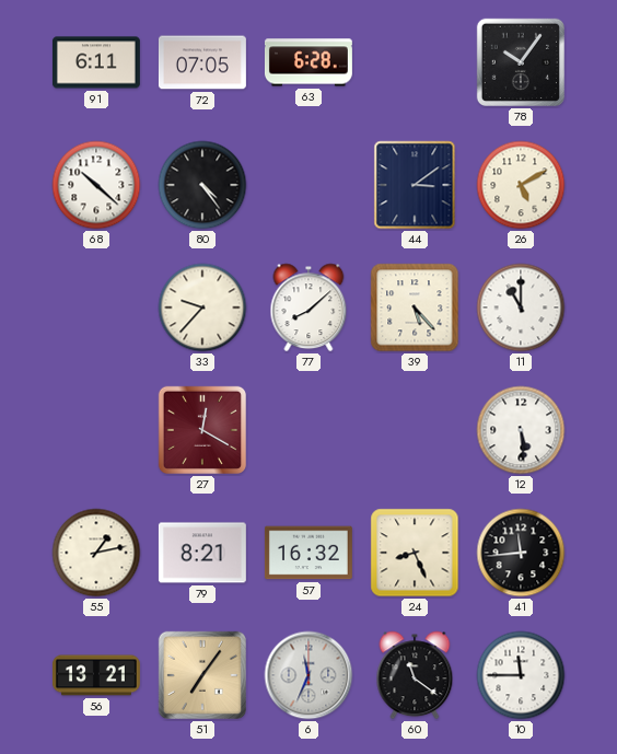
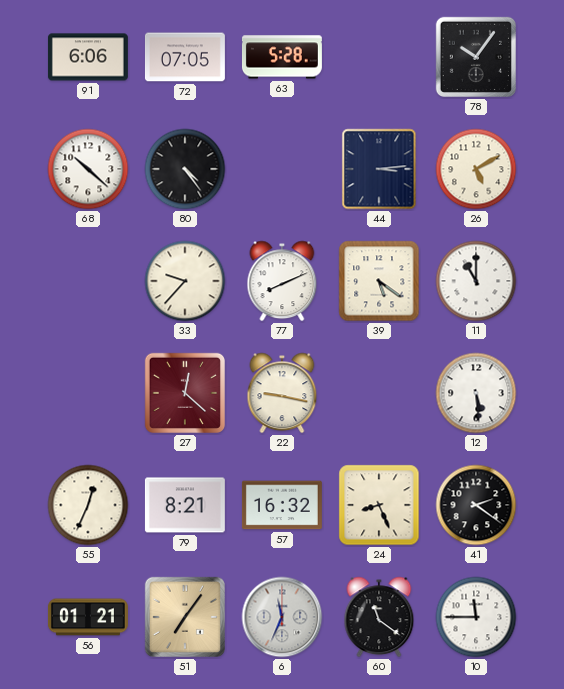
91: 6:11 -> 6:06
63: 6:28 -> 5:28
44: 3:09 -> 3:14
77: 8:08 -> 8:11
39: 5:23 -> 5:21
27: 12:20 -> 12:22
22: none -> 9:17
55: 1:13 -> 12:34
41: 11:44 -> 2:21
56: 13:21 -> 01:21
